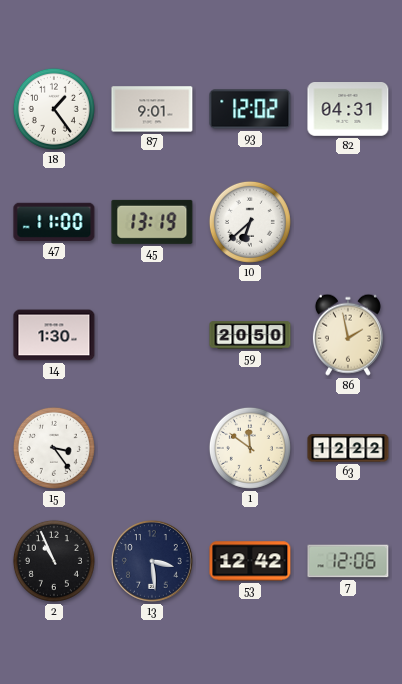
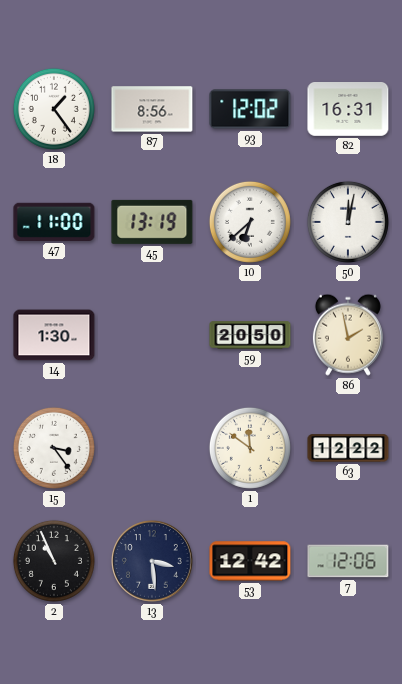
87: 9:01 -> 8:56
82: 04:31 -> 16:31
50: none -> 12:02
